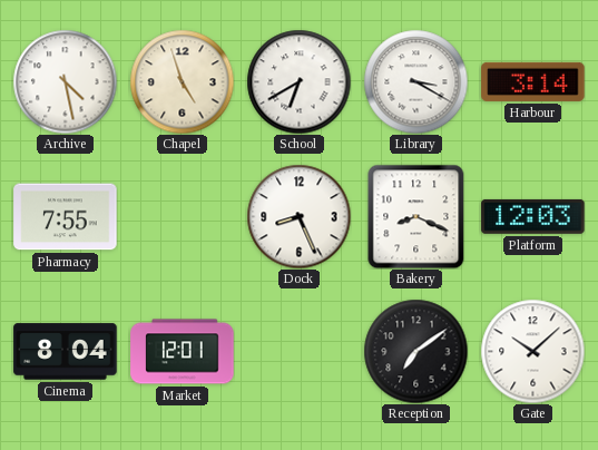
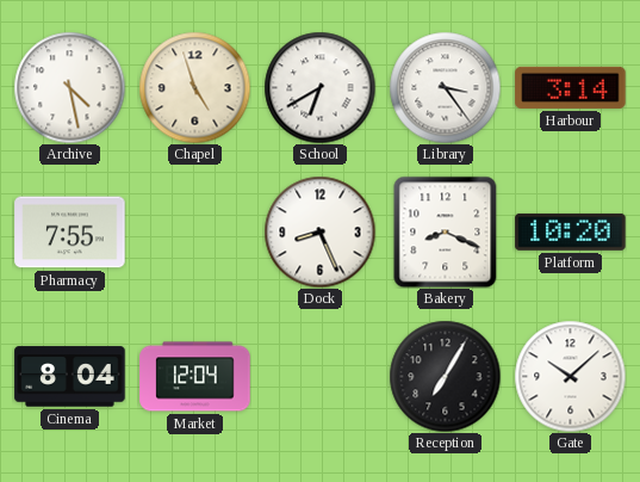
Library: 3:20 -> 3:24
Platform: 12:03 -> 10:20
Market: 12:01 -> 12:04
Reception: 7:09 -> 7:05
